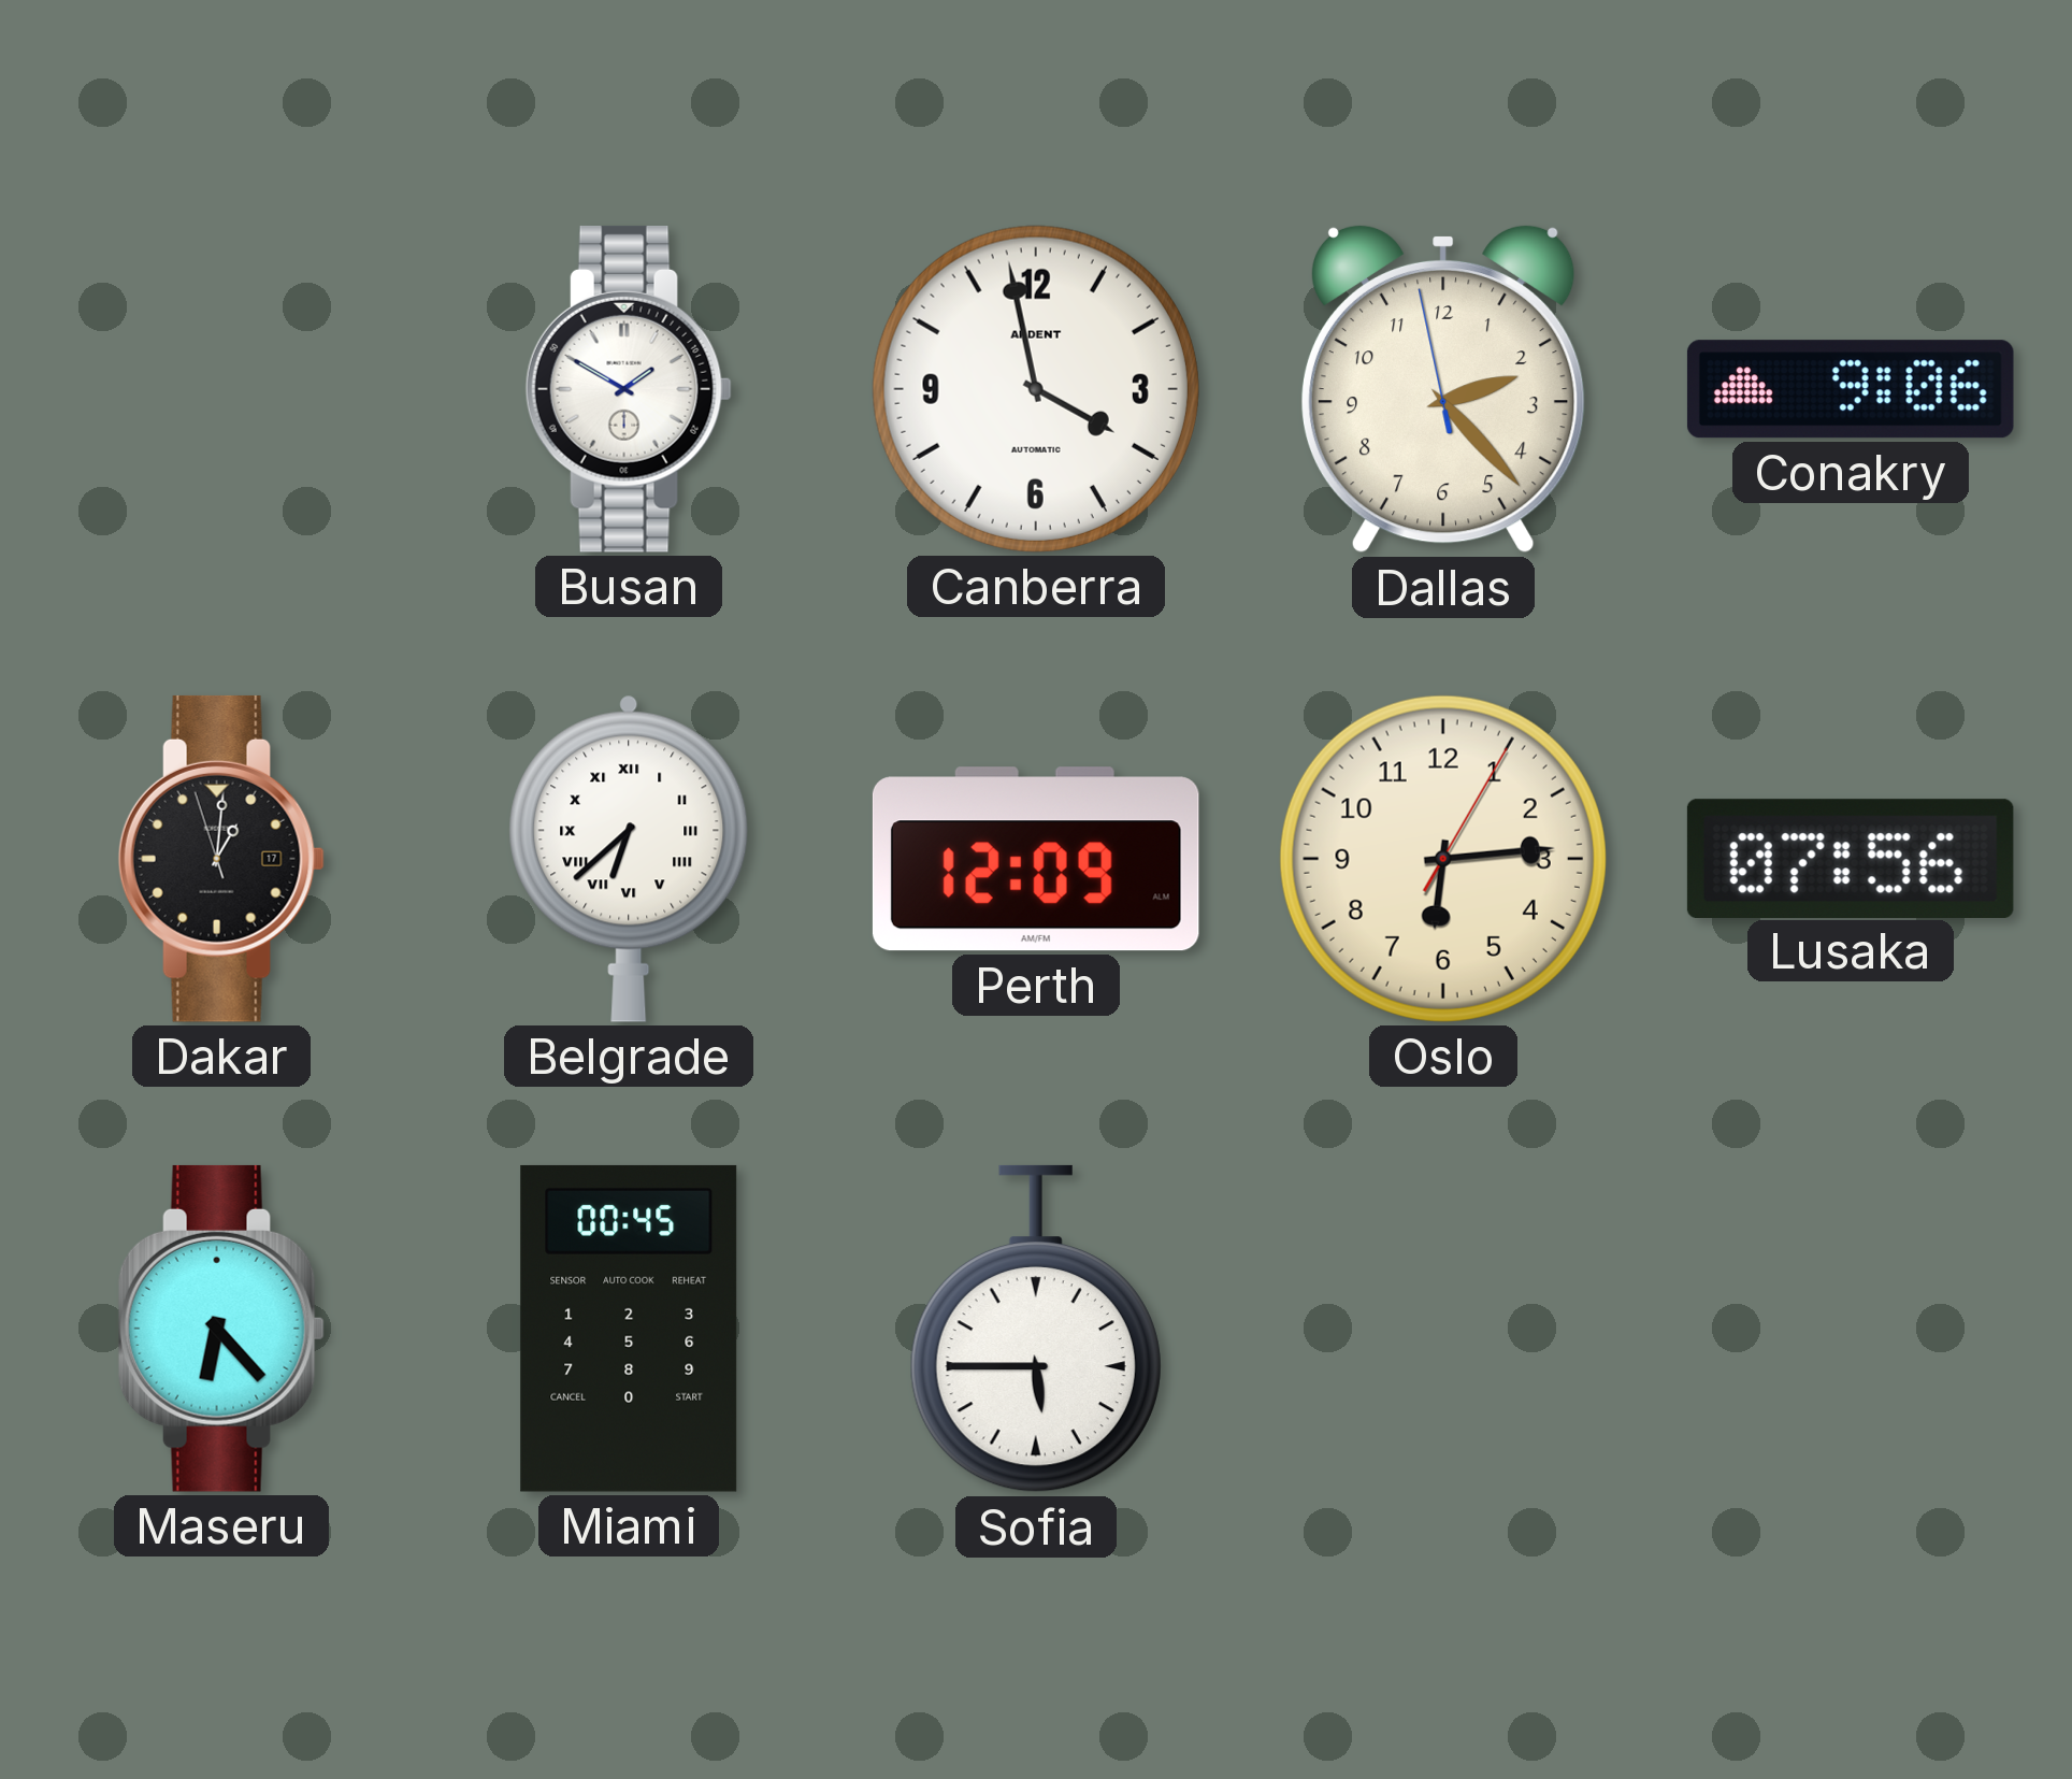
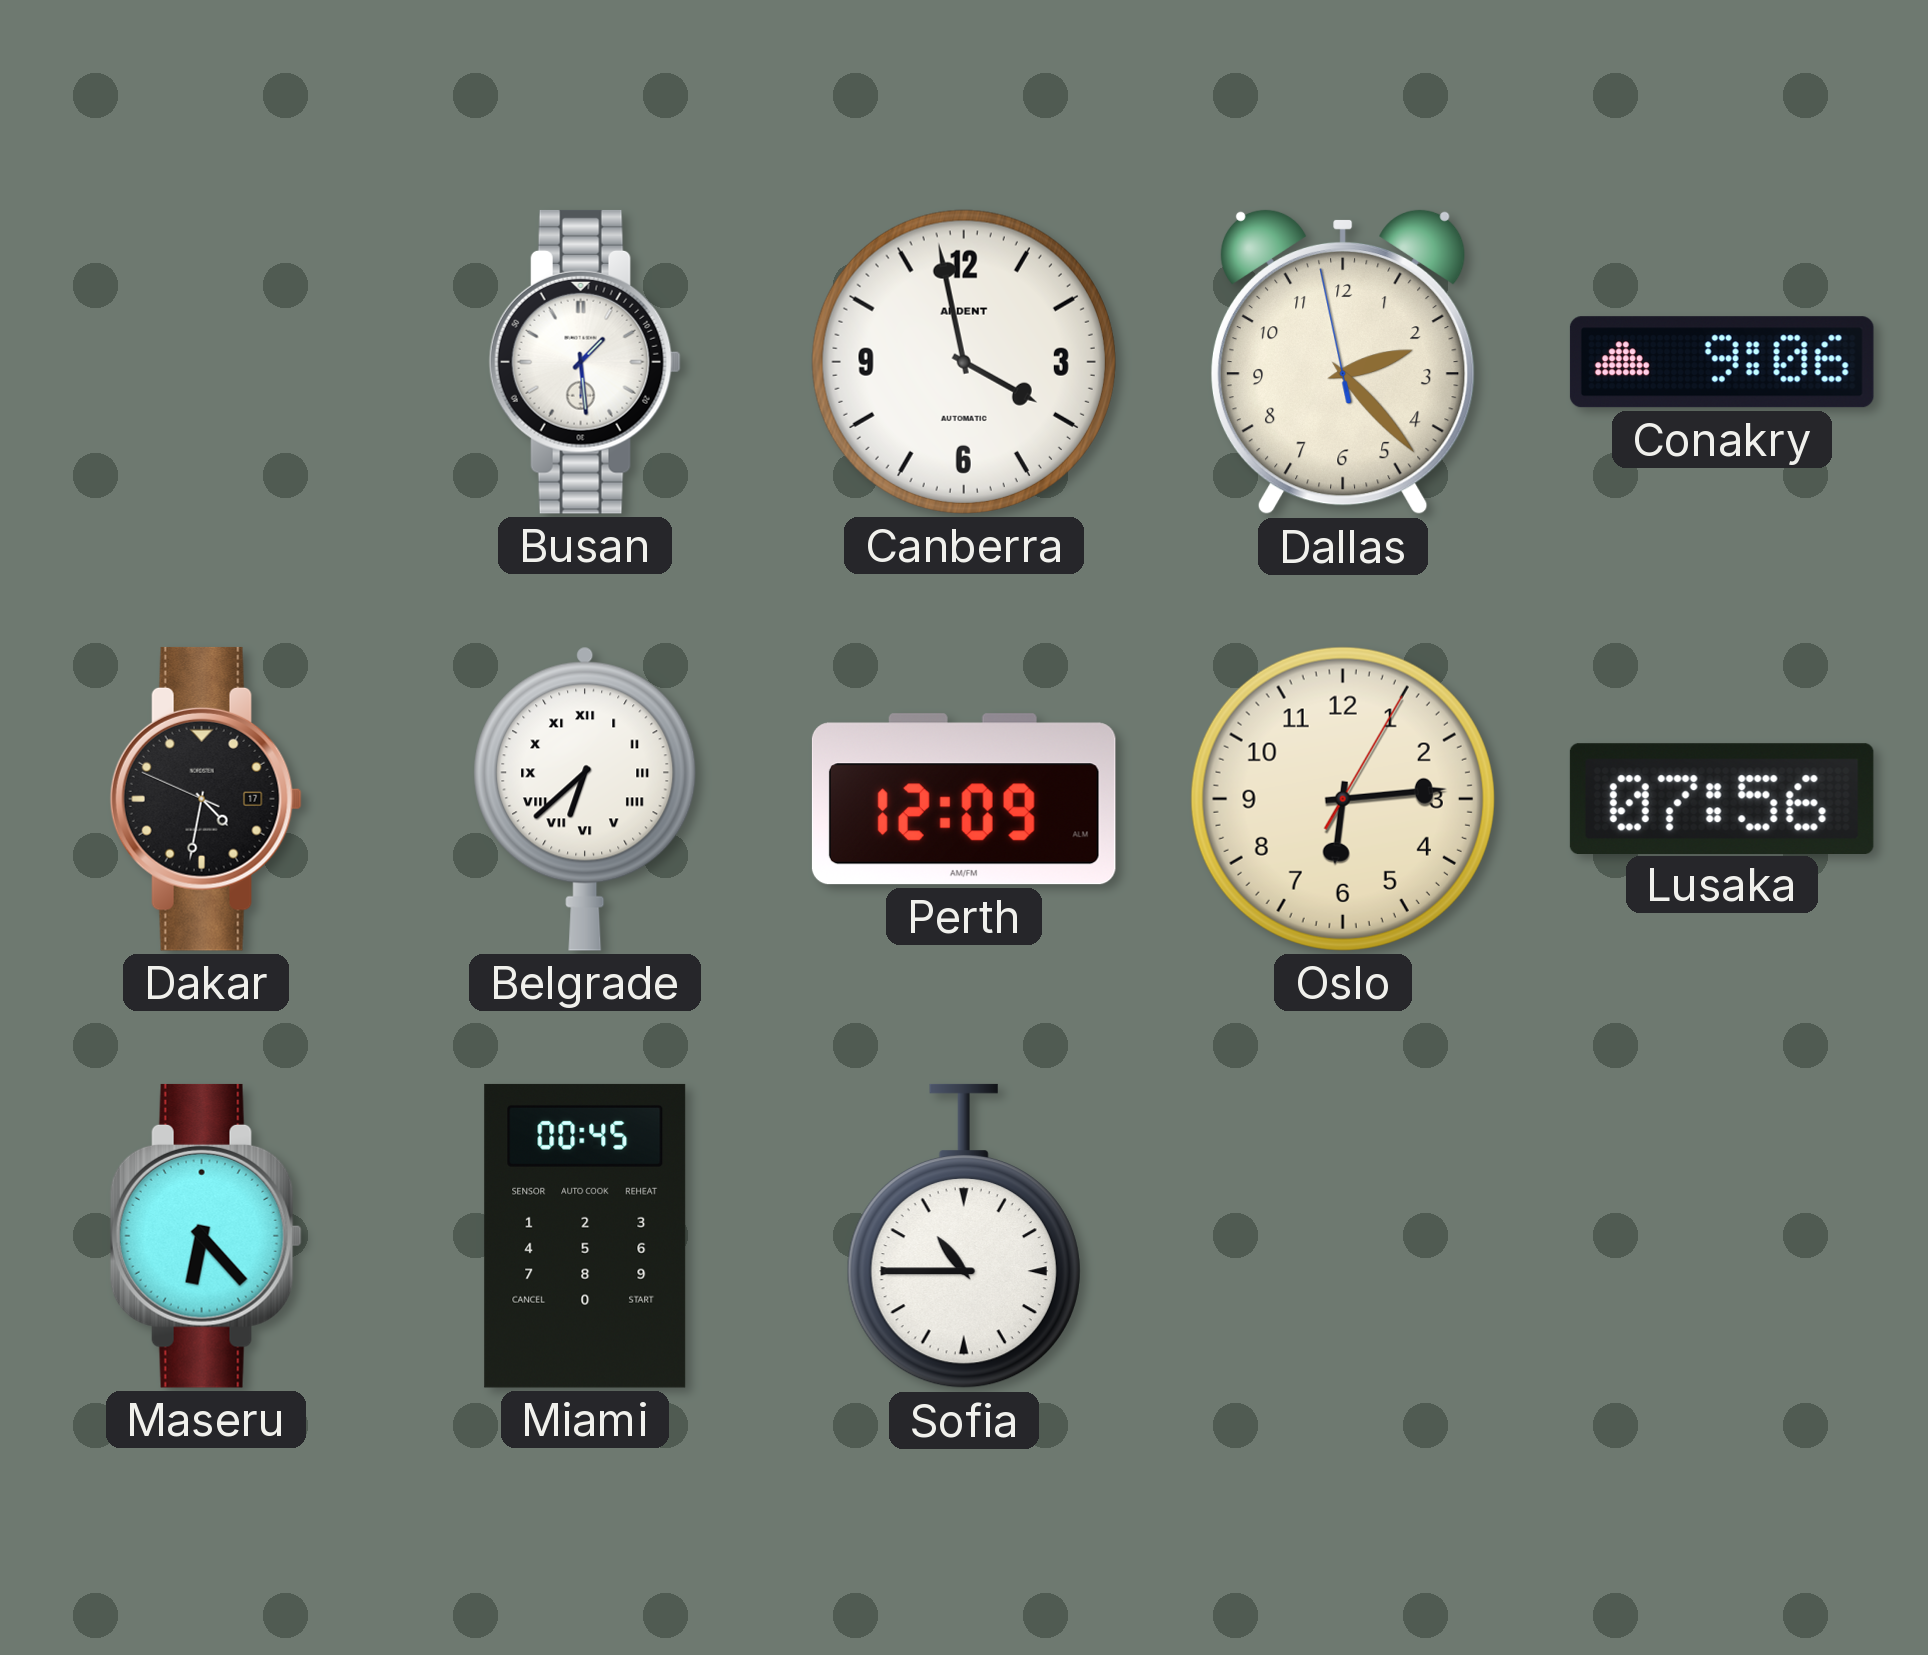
Busan: 1:50 -> 1:29
Dakar: 1:00 -> 4:31
Sofia: 5:45 -> 10:45
